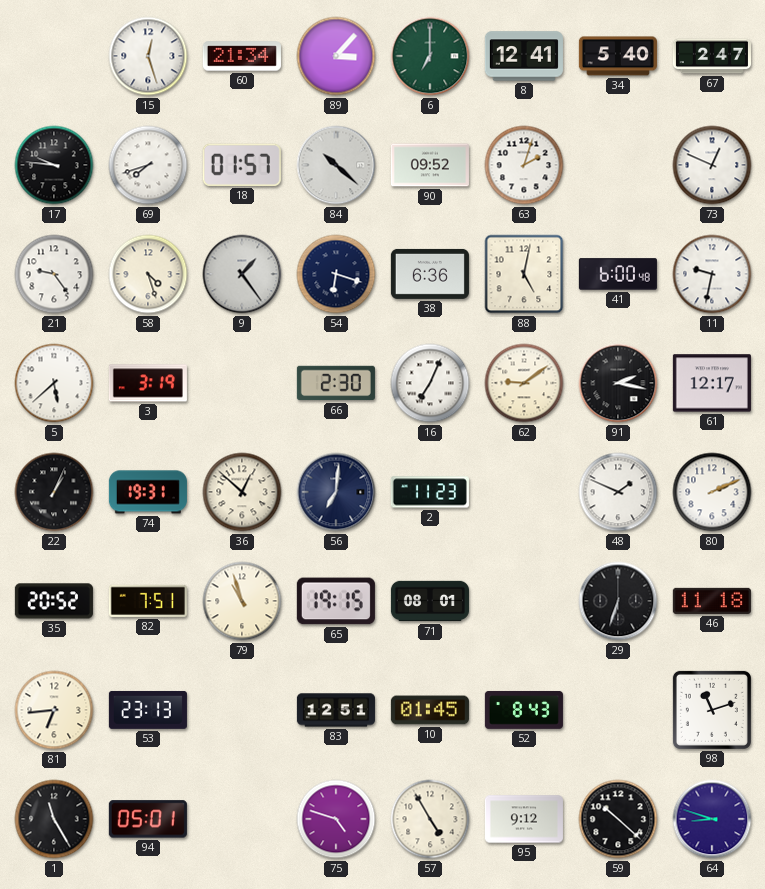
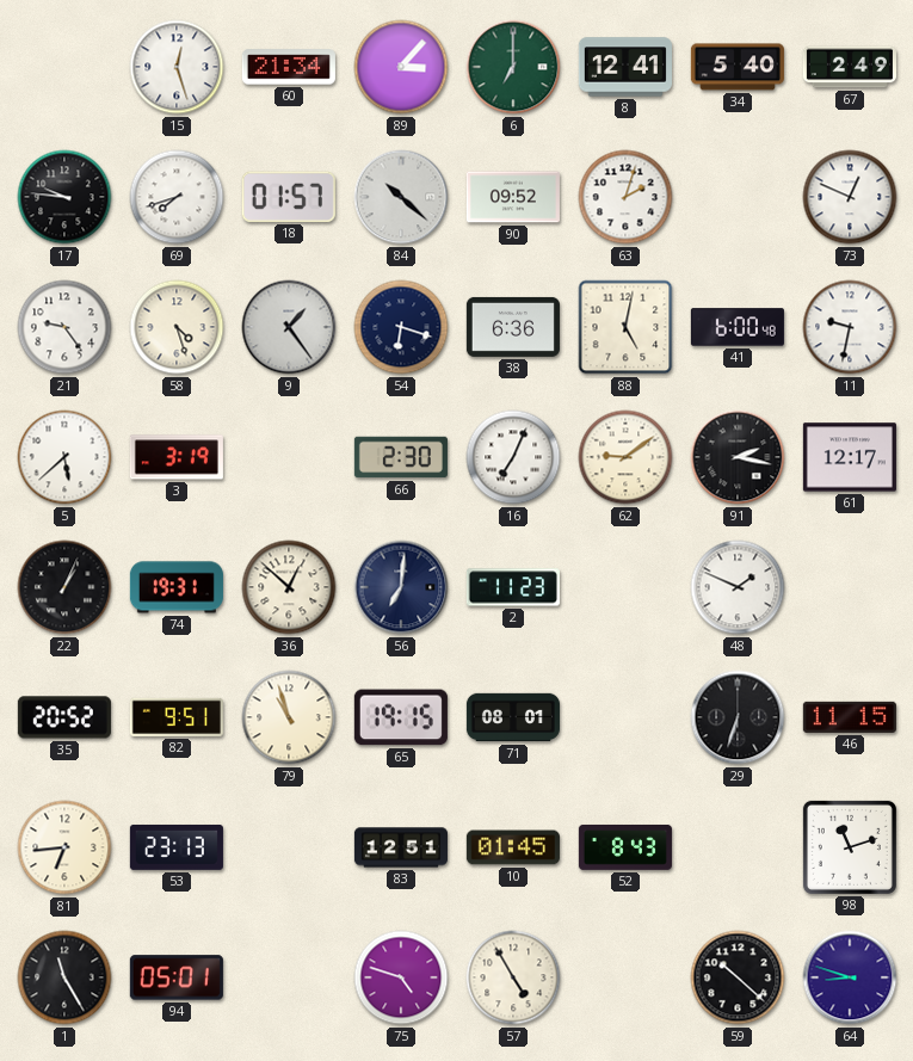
67: 2:47 -> 2:49
80: 2:11 -> none
82: 7:51 -> 9:51
46: 11:18 -> 11:15
95: 9:12 -> none
